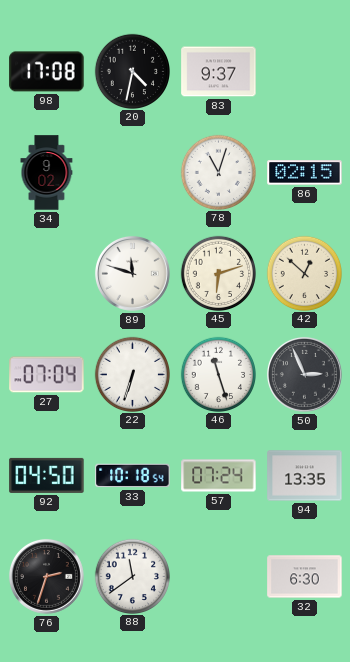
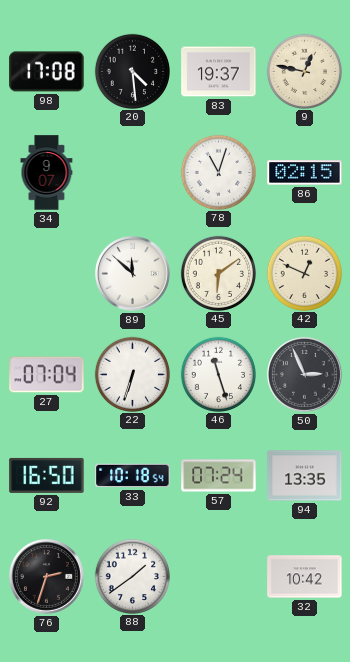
20: 4:32 -> 4:29
83: 9:37 -> 19:37
9: none -> 12:47
34: 9:02 -> 9:07
89: 11:48 -> 11:52
45: 6:12 -> 6:09
42: 12:52 -> 12:49
92: 04:50 -> 16:50
88: 11:39 -> 1:39
32: 6:30 -> 10:42
